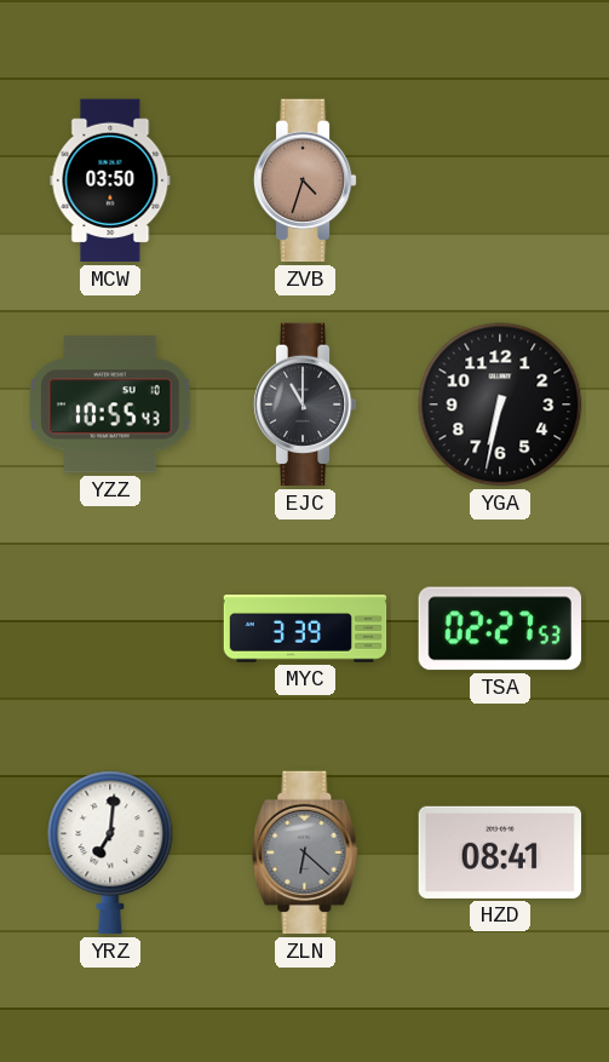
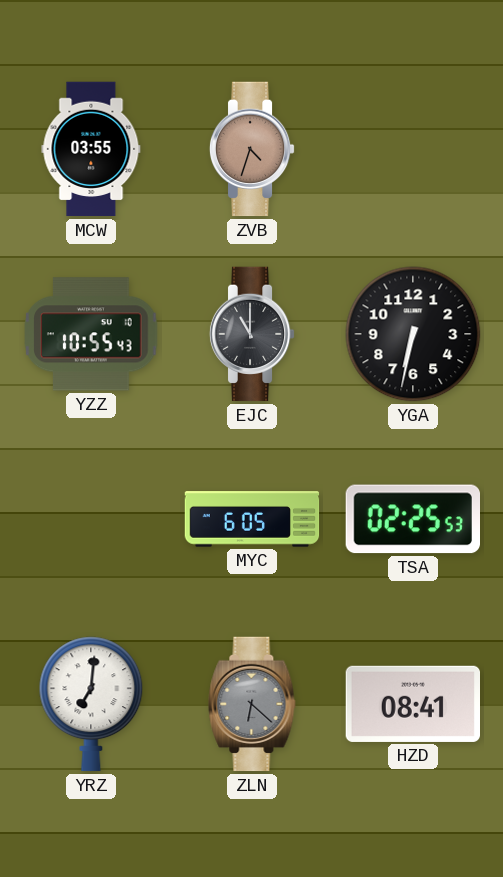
MCW: 03:50 -> 03:55
MYC: 3:39 -> 6:05
TSA: 02:27 -> 02:25
